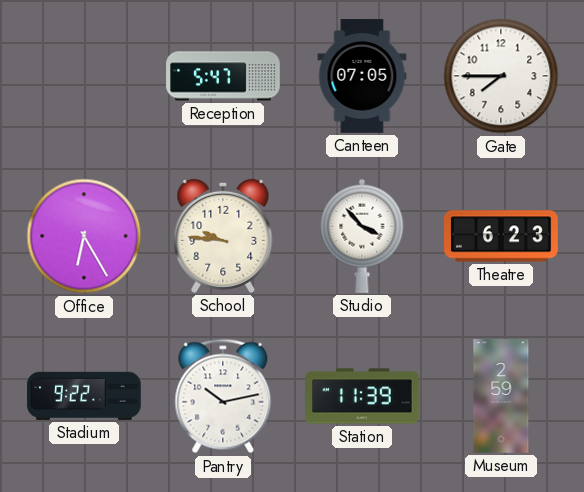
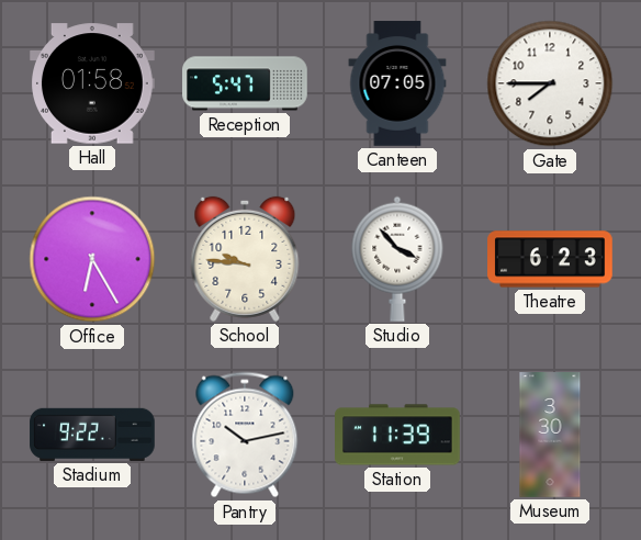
Hall: none -> 01:58
Museum: 2:59 -> 3:30
